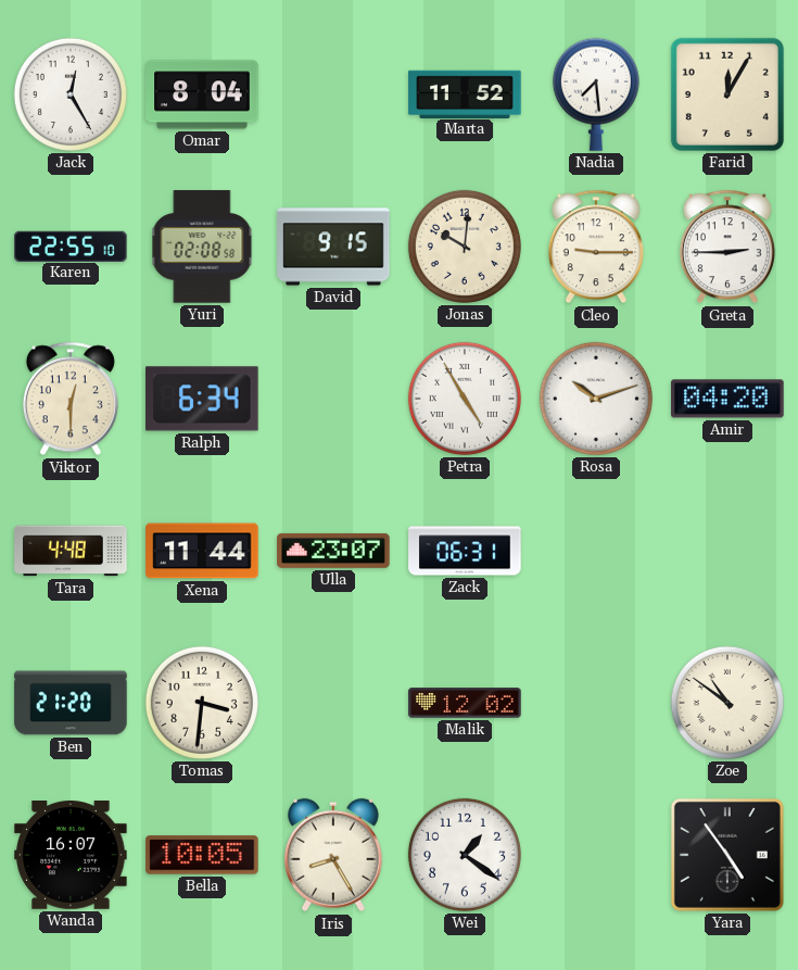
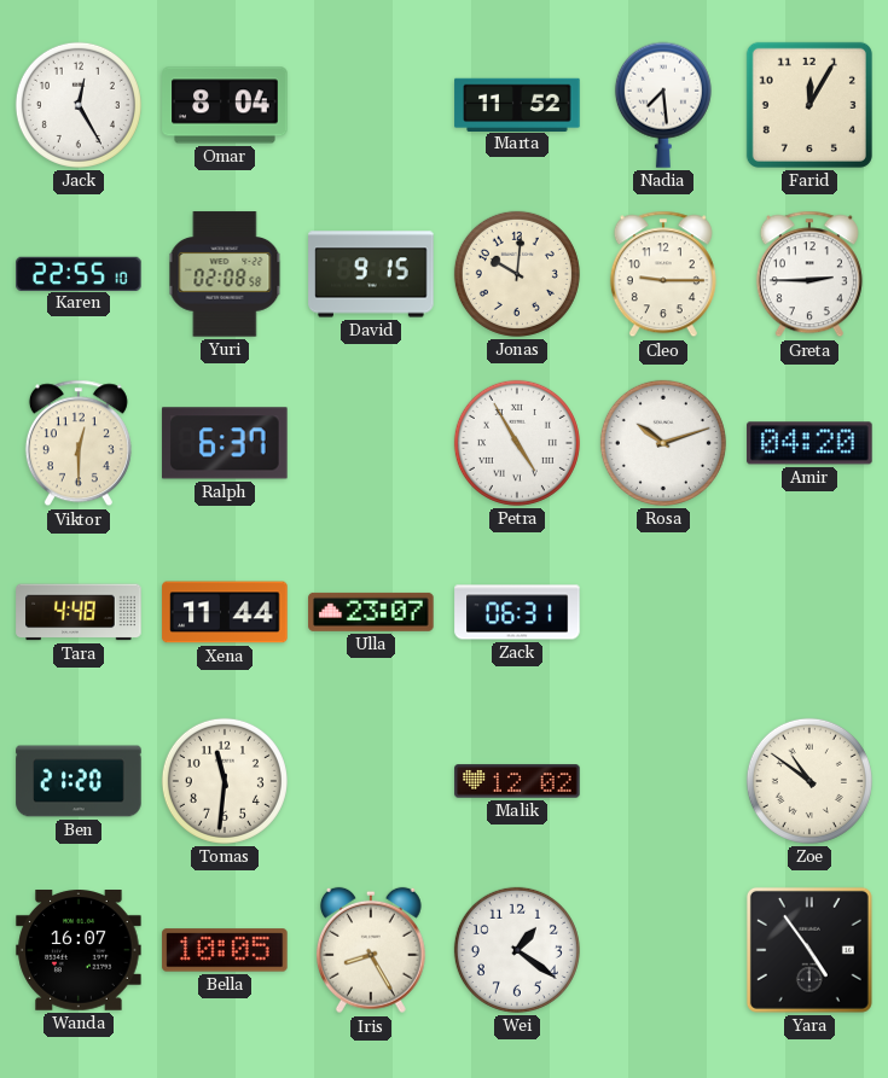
Ralph: 6:34 -> 6:37
Tomas: 3:31 -> 11:31
